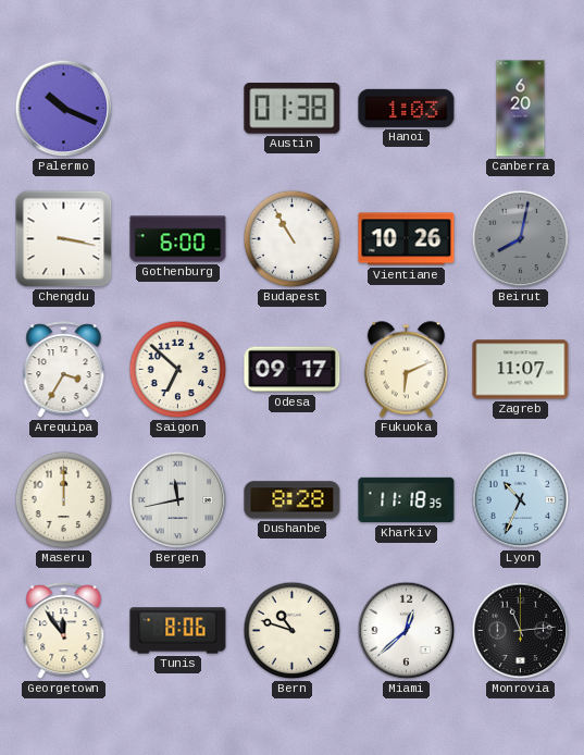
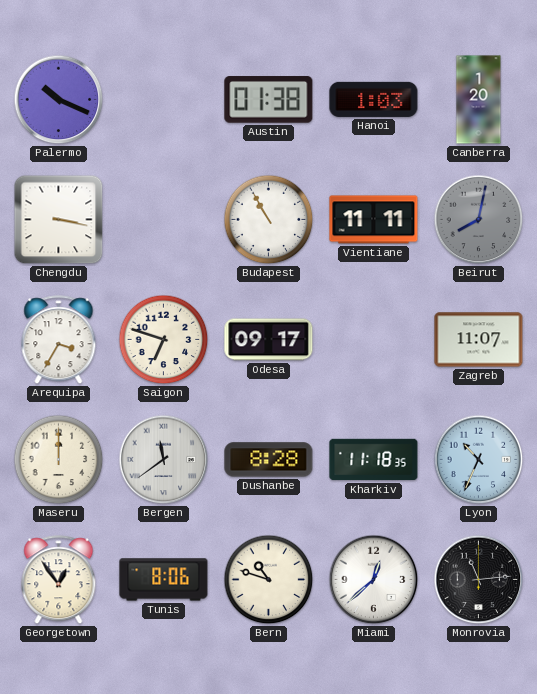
Canberra: 6:20 -> 1:20
Gothenburg: 6:00 -> none
Vientiane: 10:26 -> 11:11
Saigon: 6:52 -> 6:48
Fukuoka: 6:11 -> none
Bergen: 11:43 -> 11:39
Georgetown: 11:54 -> 12:54
